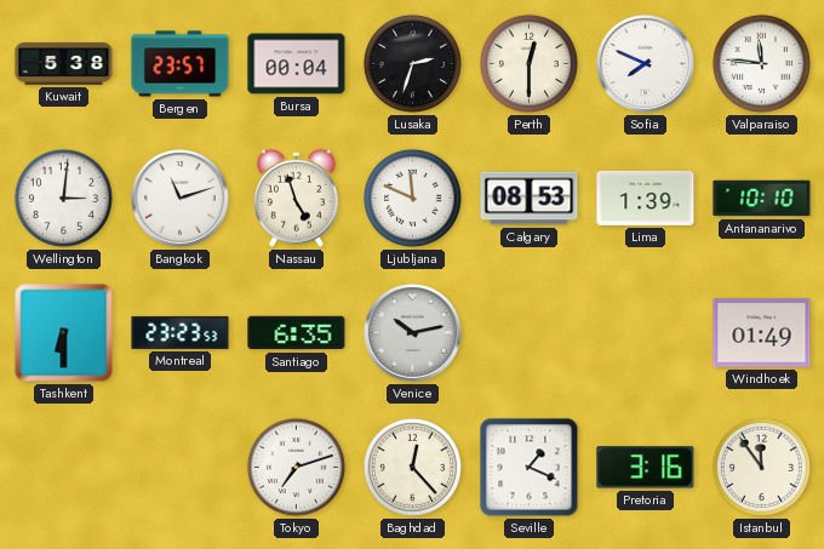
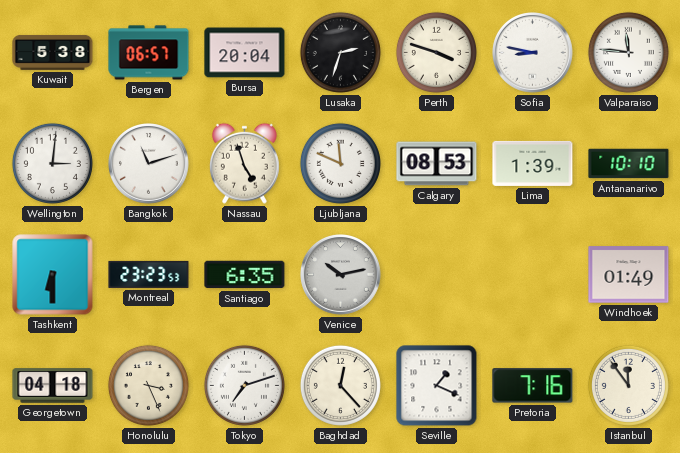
Bergen: 23:57 -> 06:57
Bursa: 00:04 -> 20:04
Perth: 12:30 -> 3:48
Sofia: 7:49 -> 8:47
Georgetown: none -> 04:18
Honolulu: none -> 3:26
Pretoria: 3:16 -> 7:16
